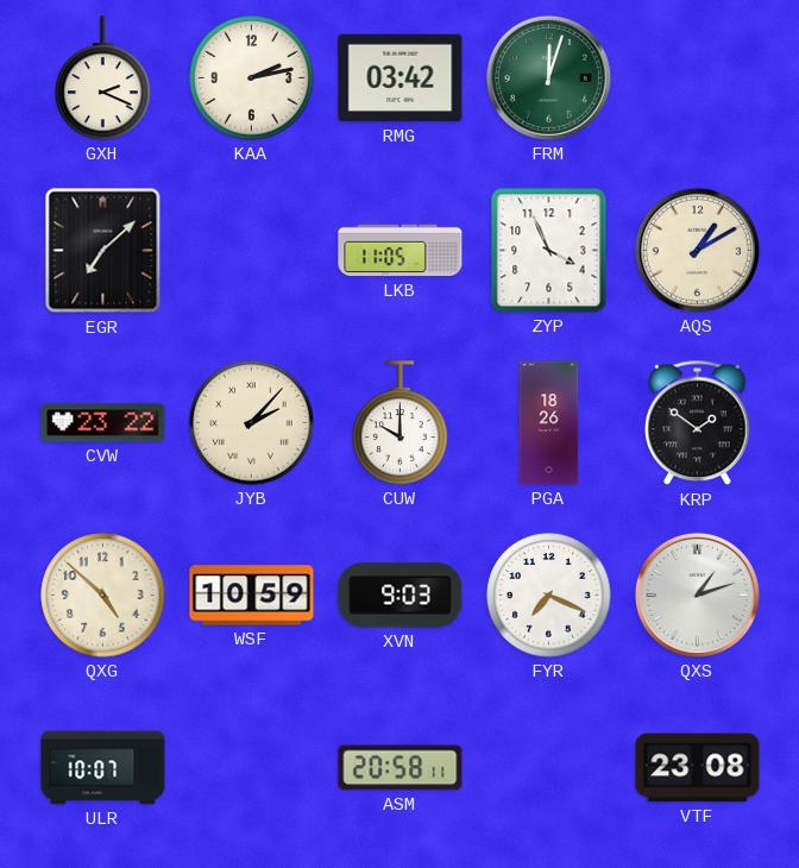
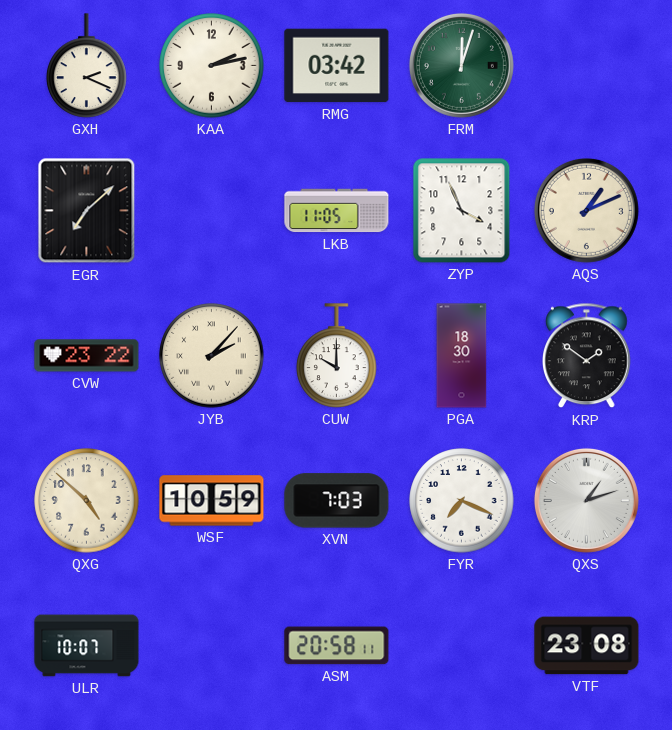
AQS: 1:10 -> 1:11
PGA: 18:26 -> 18:30
XVN: 9:03 -> 7:03
